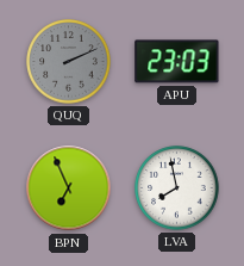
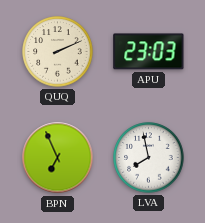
QUQ dial: grey -> cream
